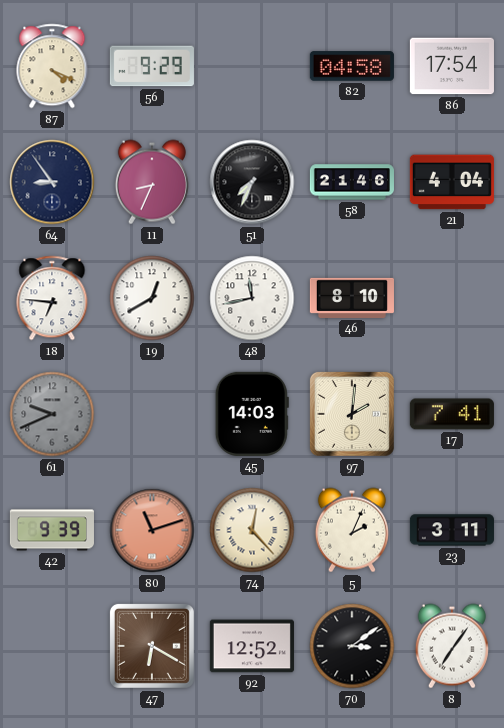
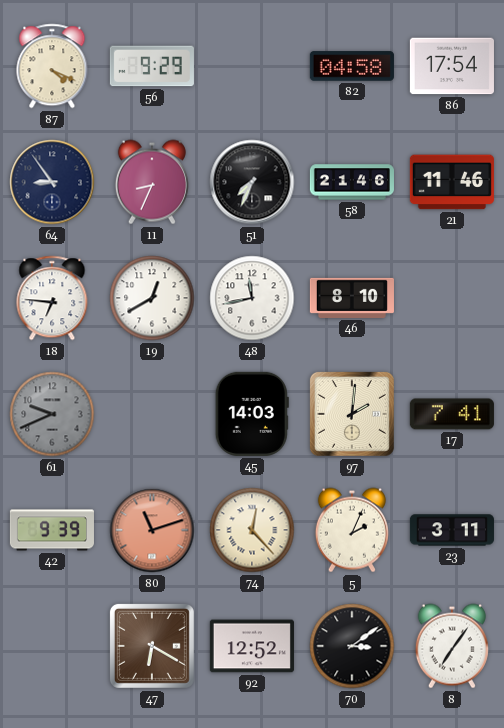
21: 4:04 -> 11:46
